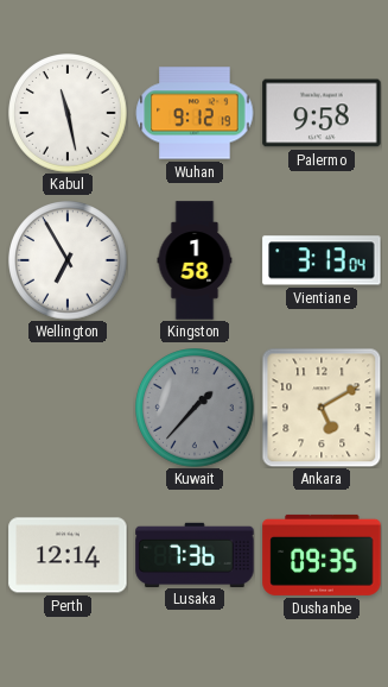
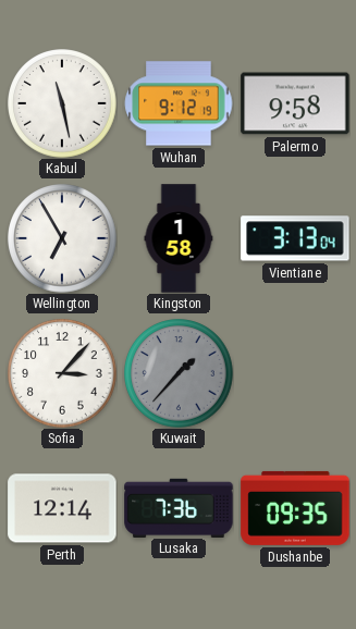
Sofia: none -> 3:07
Ankara: 5:10 -> none
